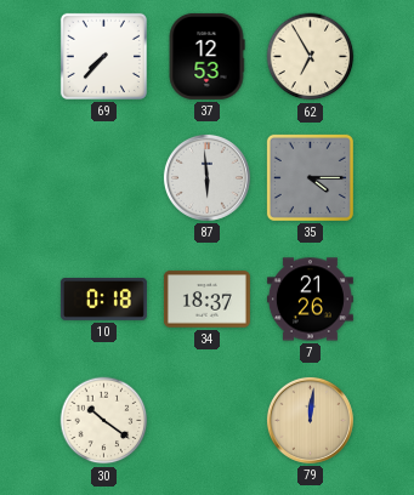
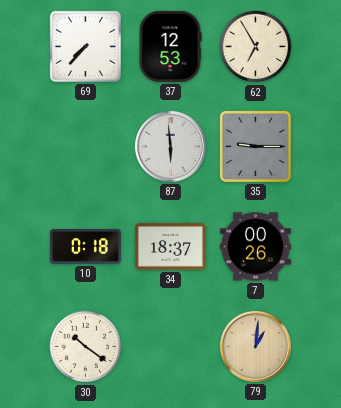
35: 4:15 -> 9:15
7: 21:26 -> 00:26
79: 12:01 -> 1:01
